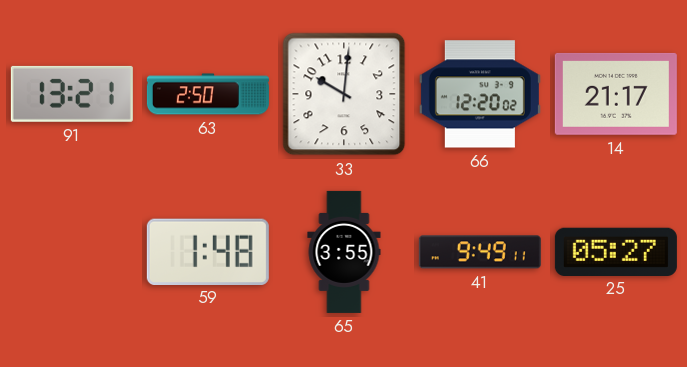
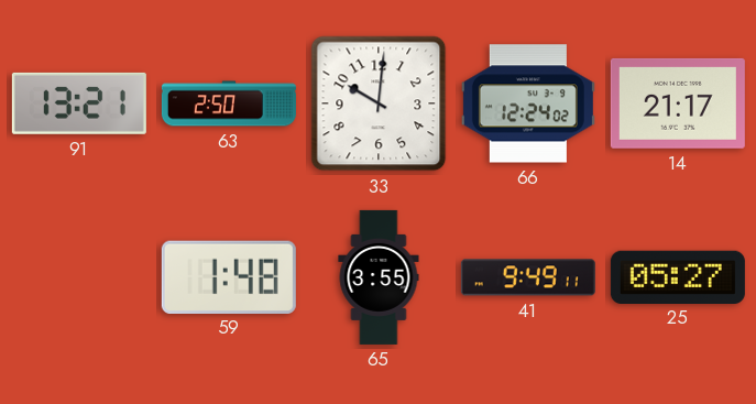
66: 12:20 -> 12:24
